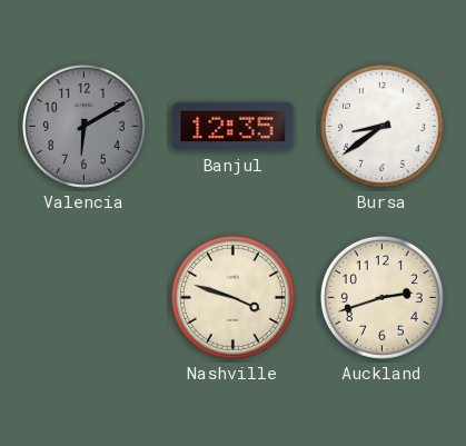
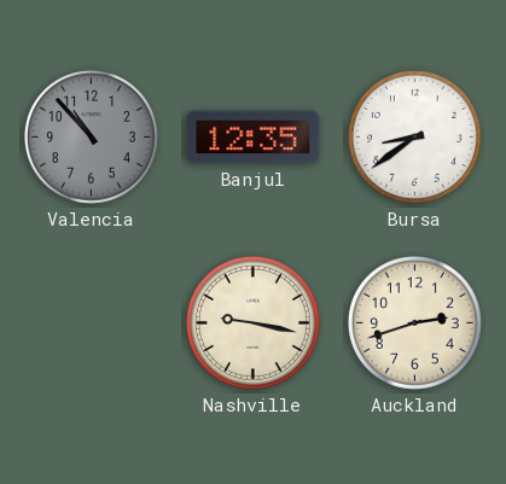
Valencia: 6:10 -> 10:53
Nashville: 3:48 -> 9:17
